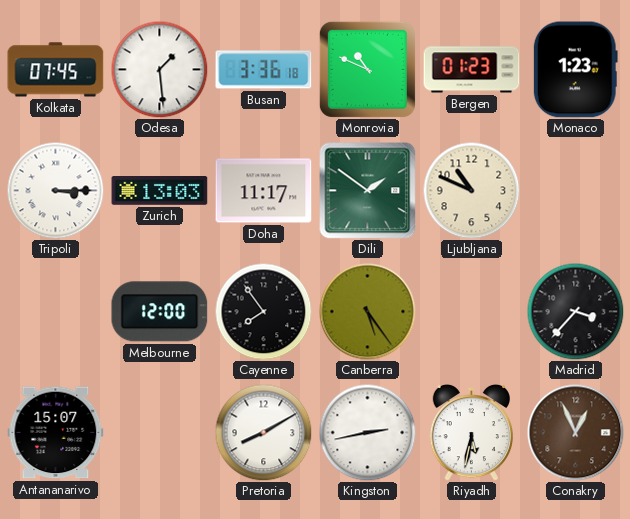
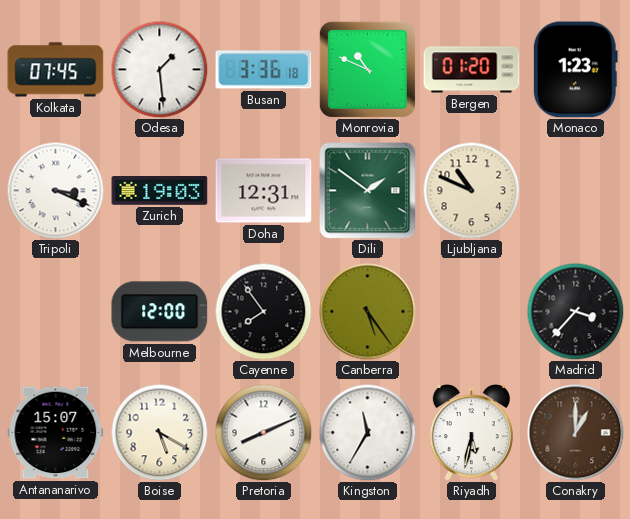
Bergen: 01:23 -> 01:20
Tripoli: 3:15 -> 3:19
Zurich: 13:03 -> 19:03
Doha: 11:17 -> 12:31
Boise: none -> 5:20
Pretoria: 8:10 -> 8:11
Kingston: 2:43 -> 11:35
Conakry: 12:56 -> 1:00
